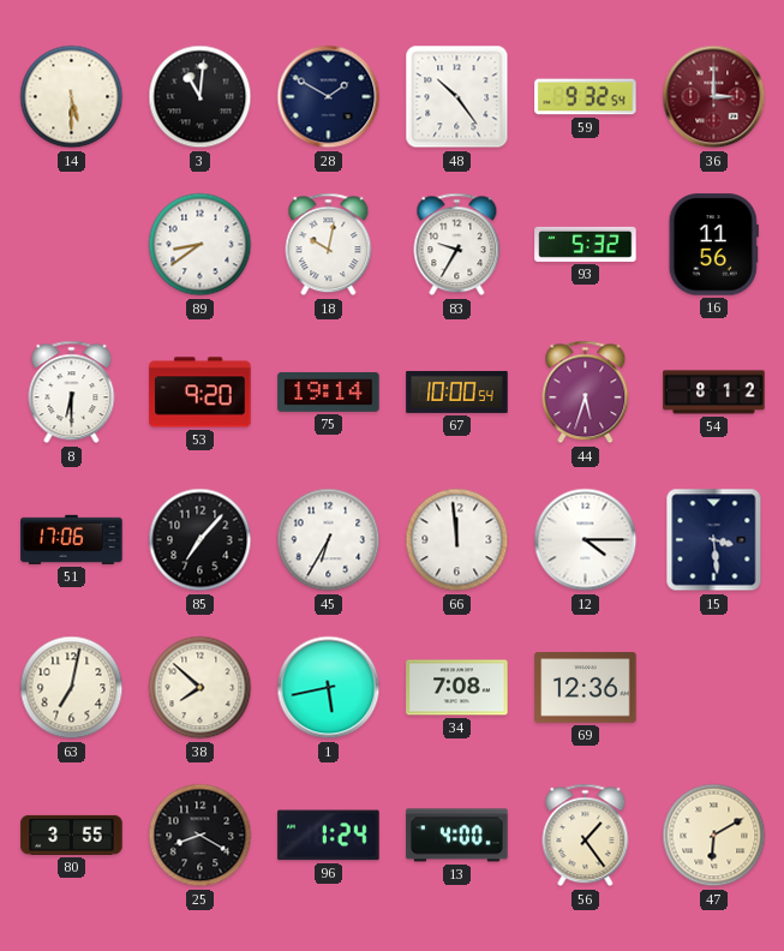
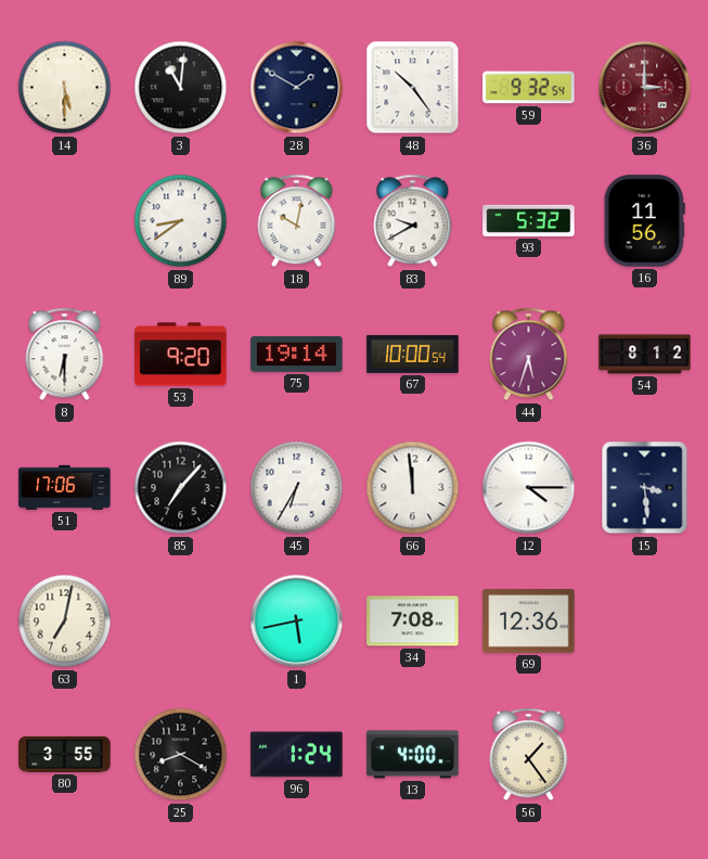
83: 9:35 -> 9:40
38: 7:52 -> none
47: 6:10 -> none
